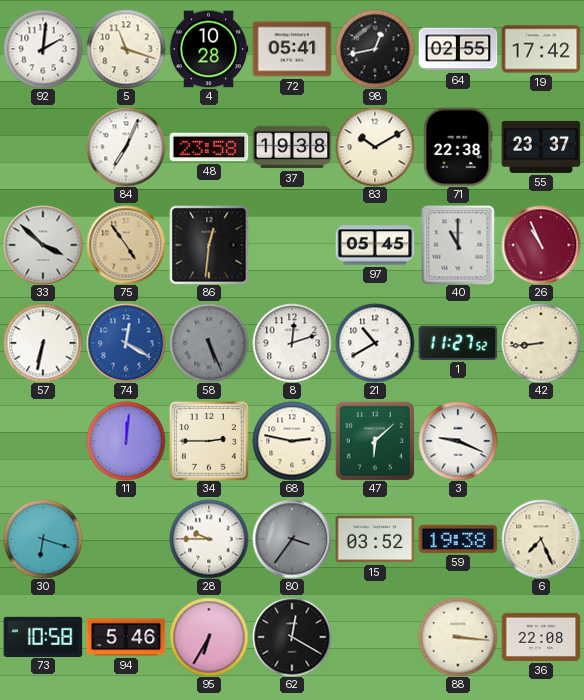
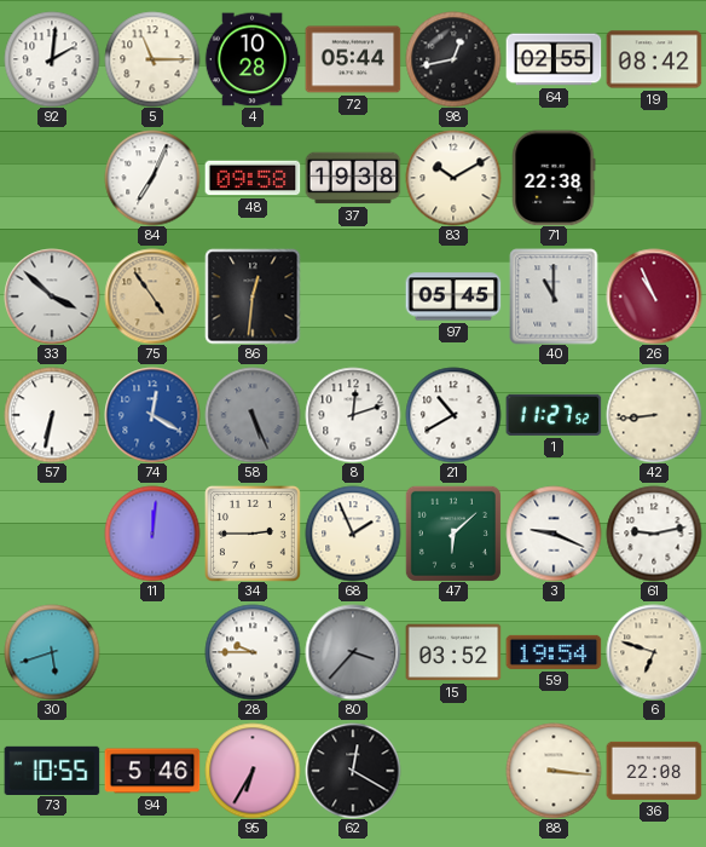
5: 11:18 -> 11:15
72: 05:41 -> 05:44
19: 17:42 -> 08:42
48: 23:58 -> 09:58
55: 23:37 -> none
68: 2:47 -> 1:56
61: none -> 9:13
30: 6:18 -> 5:42
80: 3:36 -> 3:37
59: 19:38 -> 19:54
6: 7:26 -> 6:48
73: 10:58 -> 10:55
